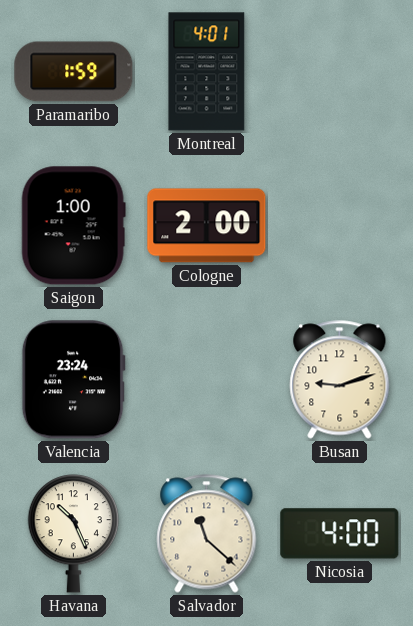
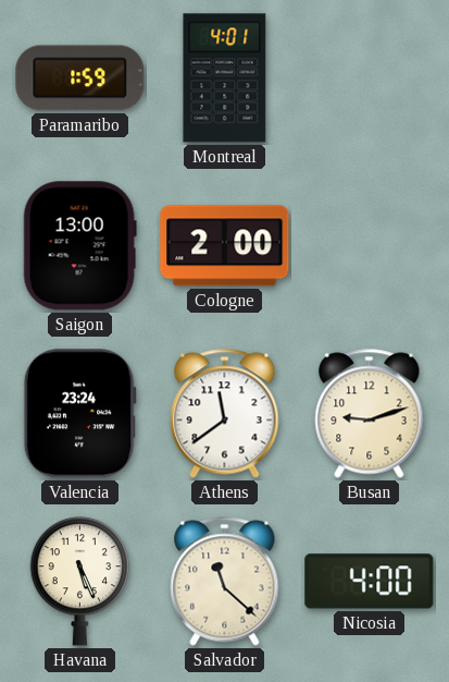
Saigon: 1:00 -> 13:00
Athens: none -> 11:39
Havana: 10:26 -> 5:26
